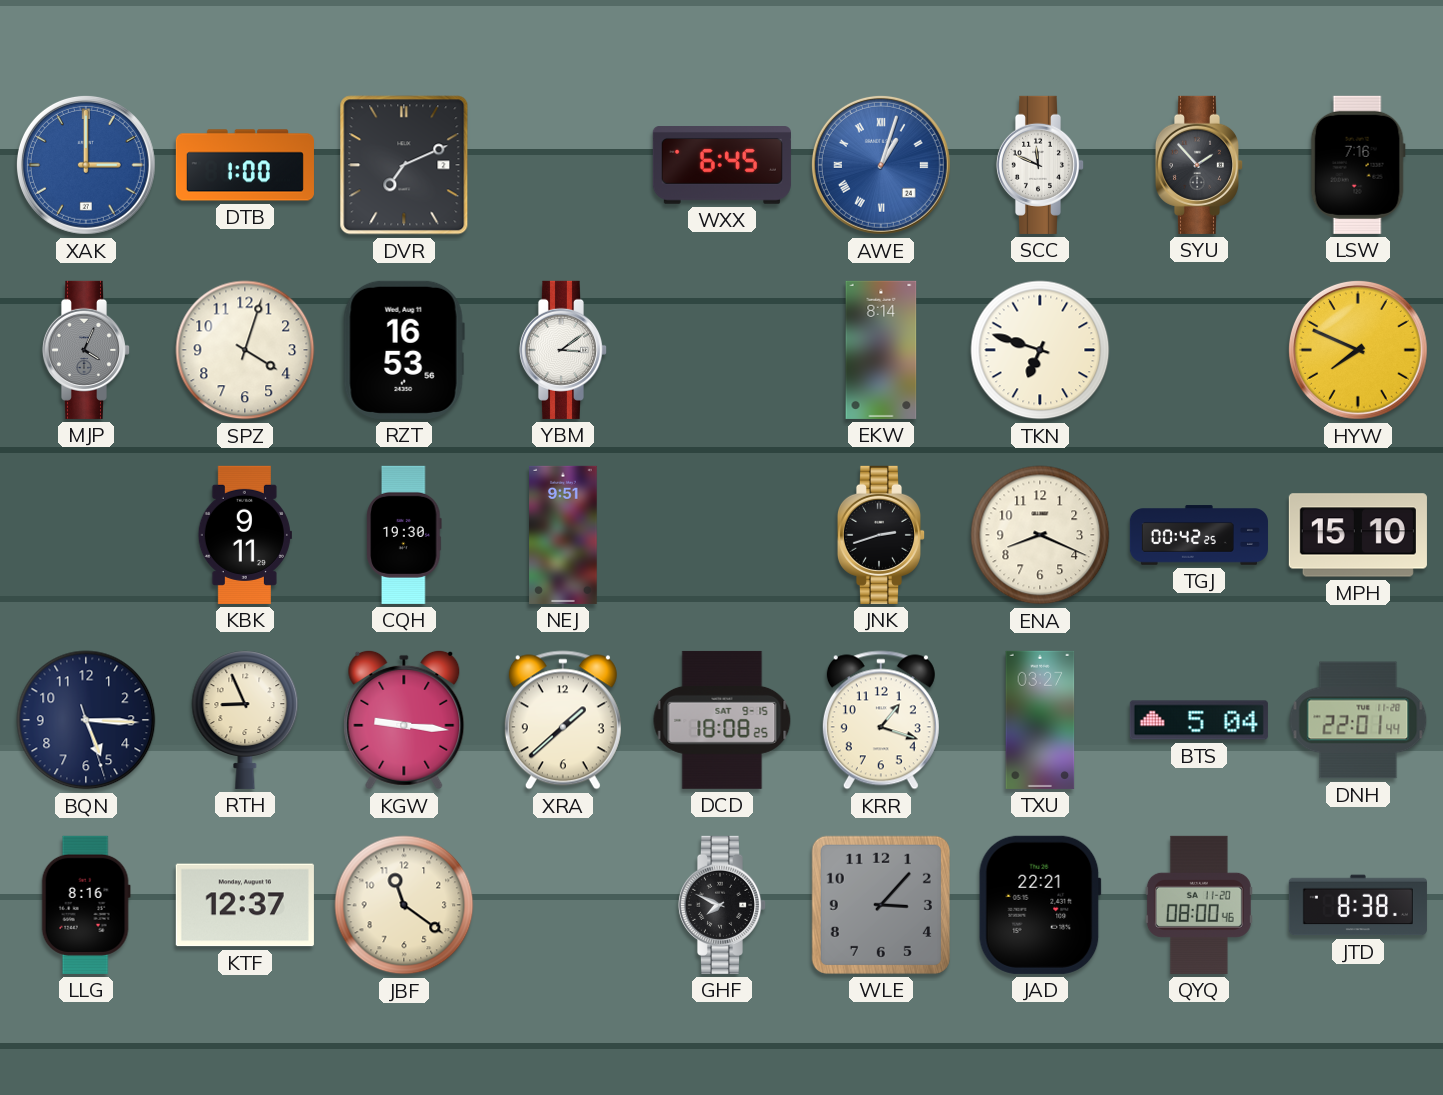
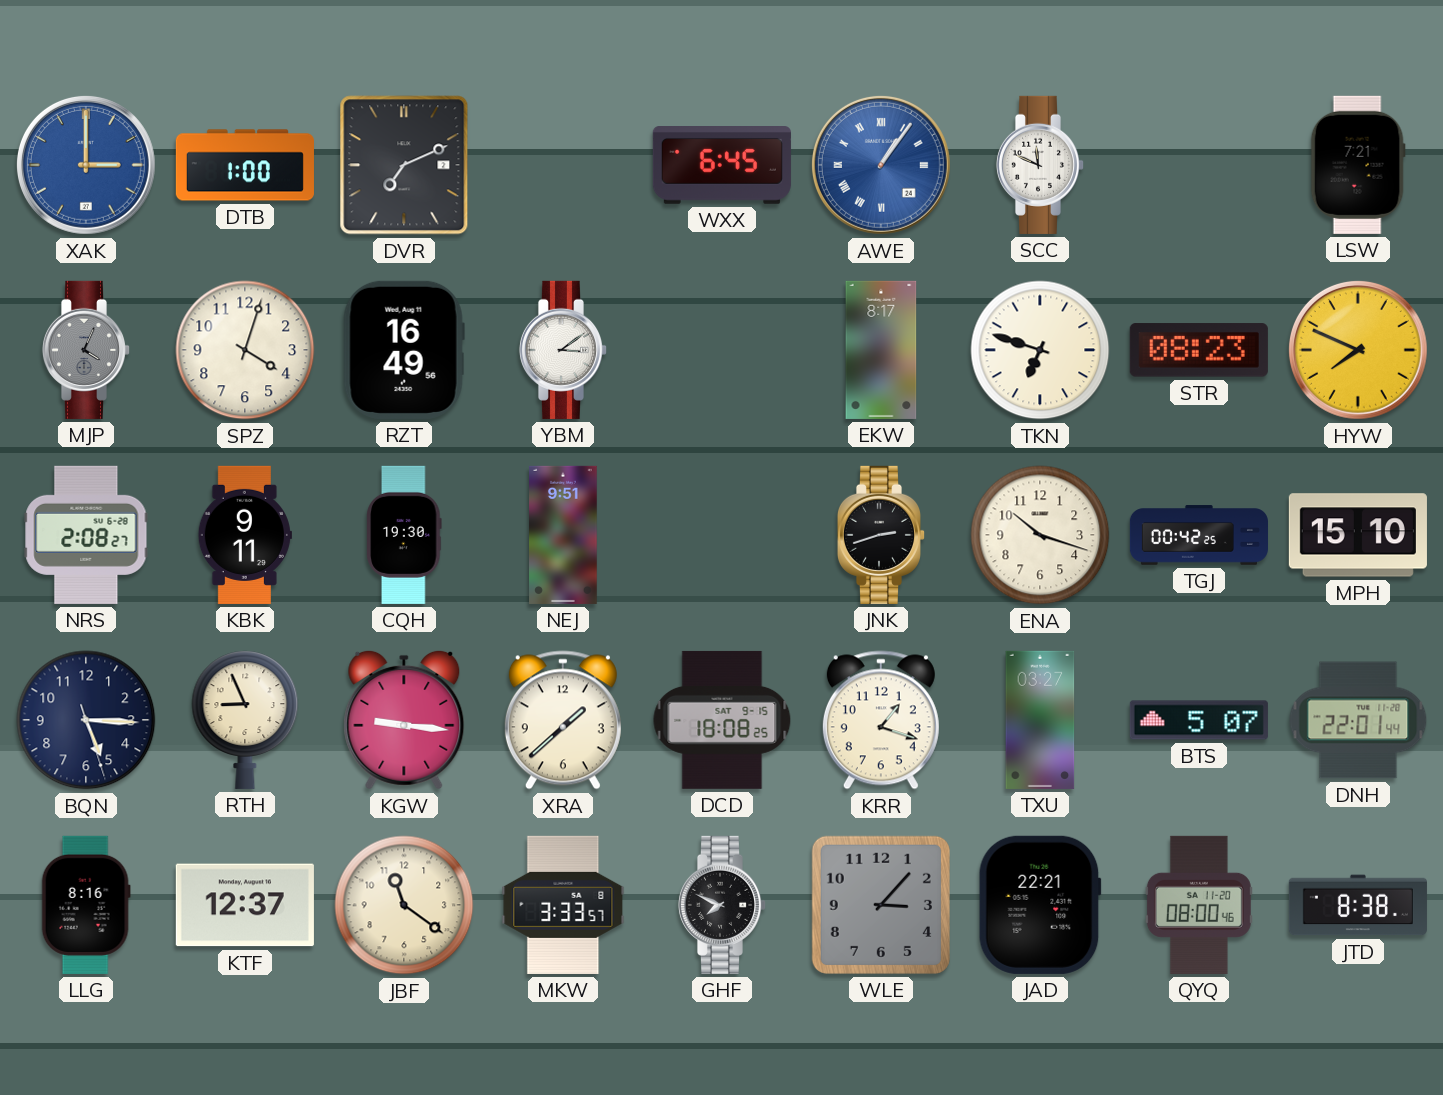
AWE: 1:03 -> 1:06
SYU: 1:53 -> none
LSW: 7:16 -> 7:21
RZT: 16:53 -> 16:49
EKW: 8:14 -> 8:17
STR: none -> 08:23
NRS: none -> 2:08
ENA: 8:19 -> 10:18
BTS: 5:04 -> 5:07
MKW: none -> 3:33
